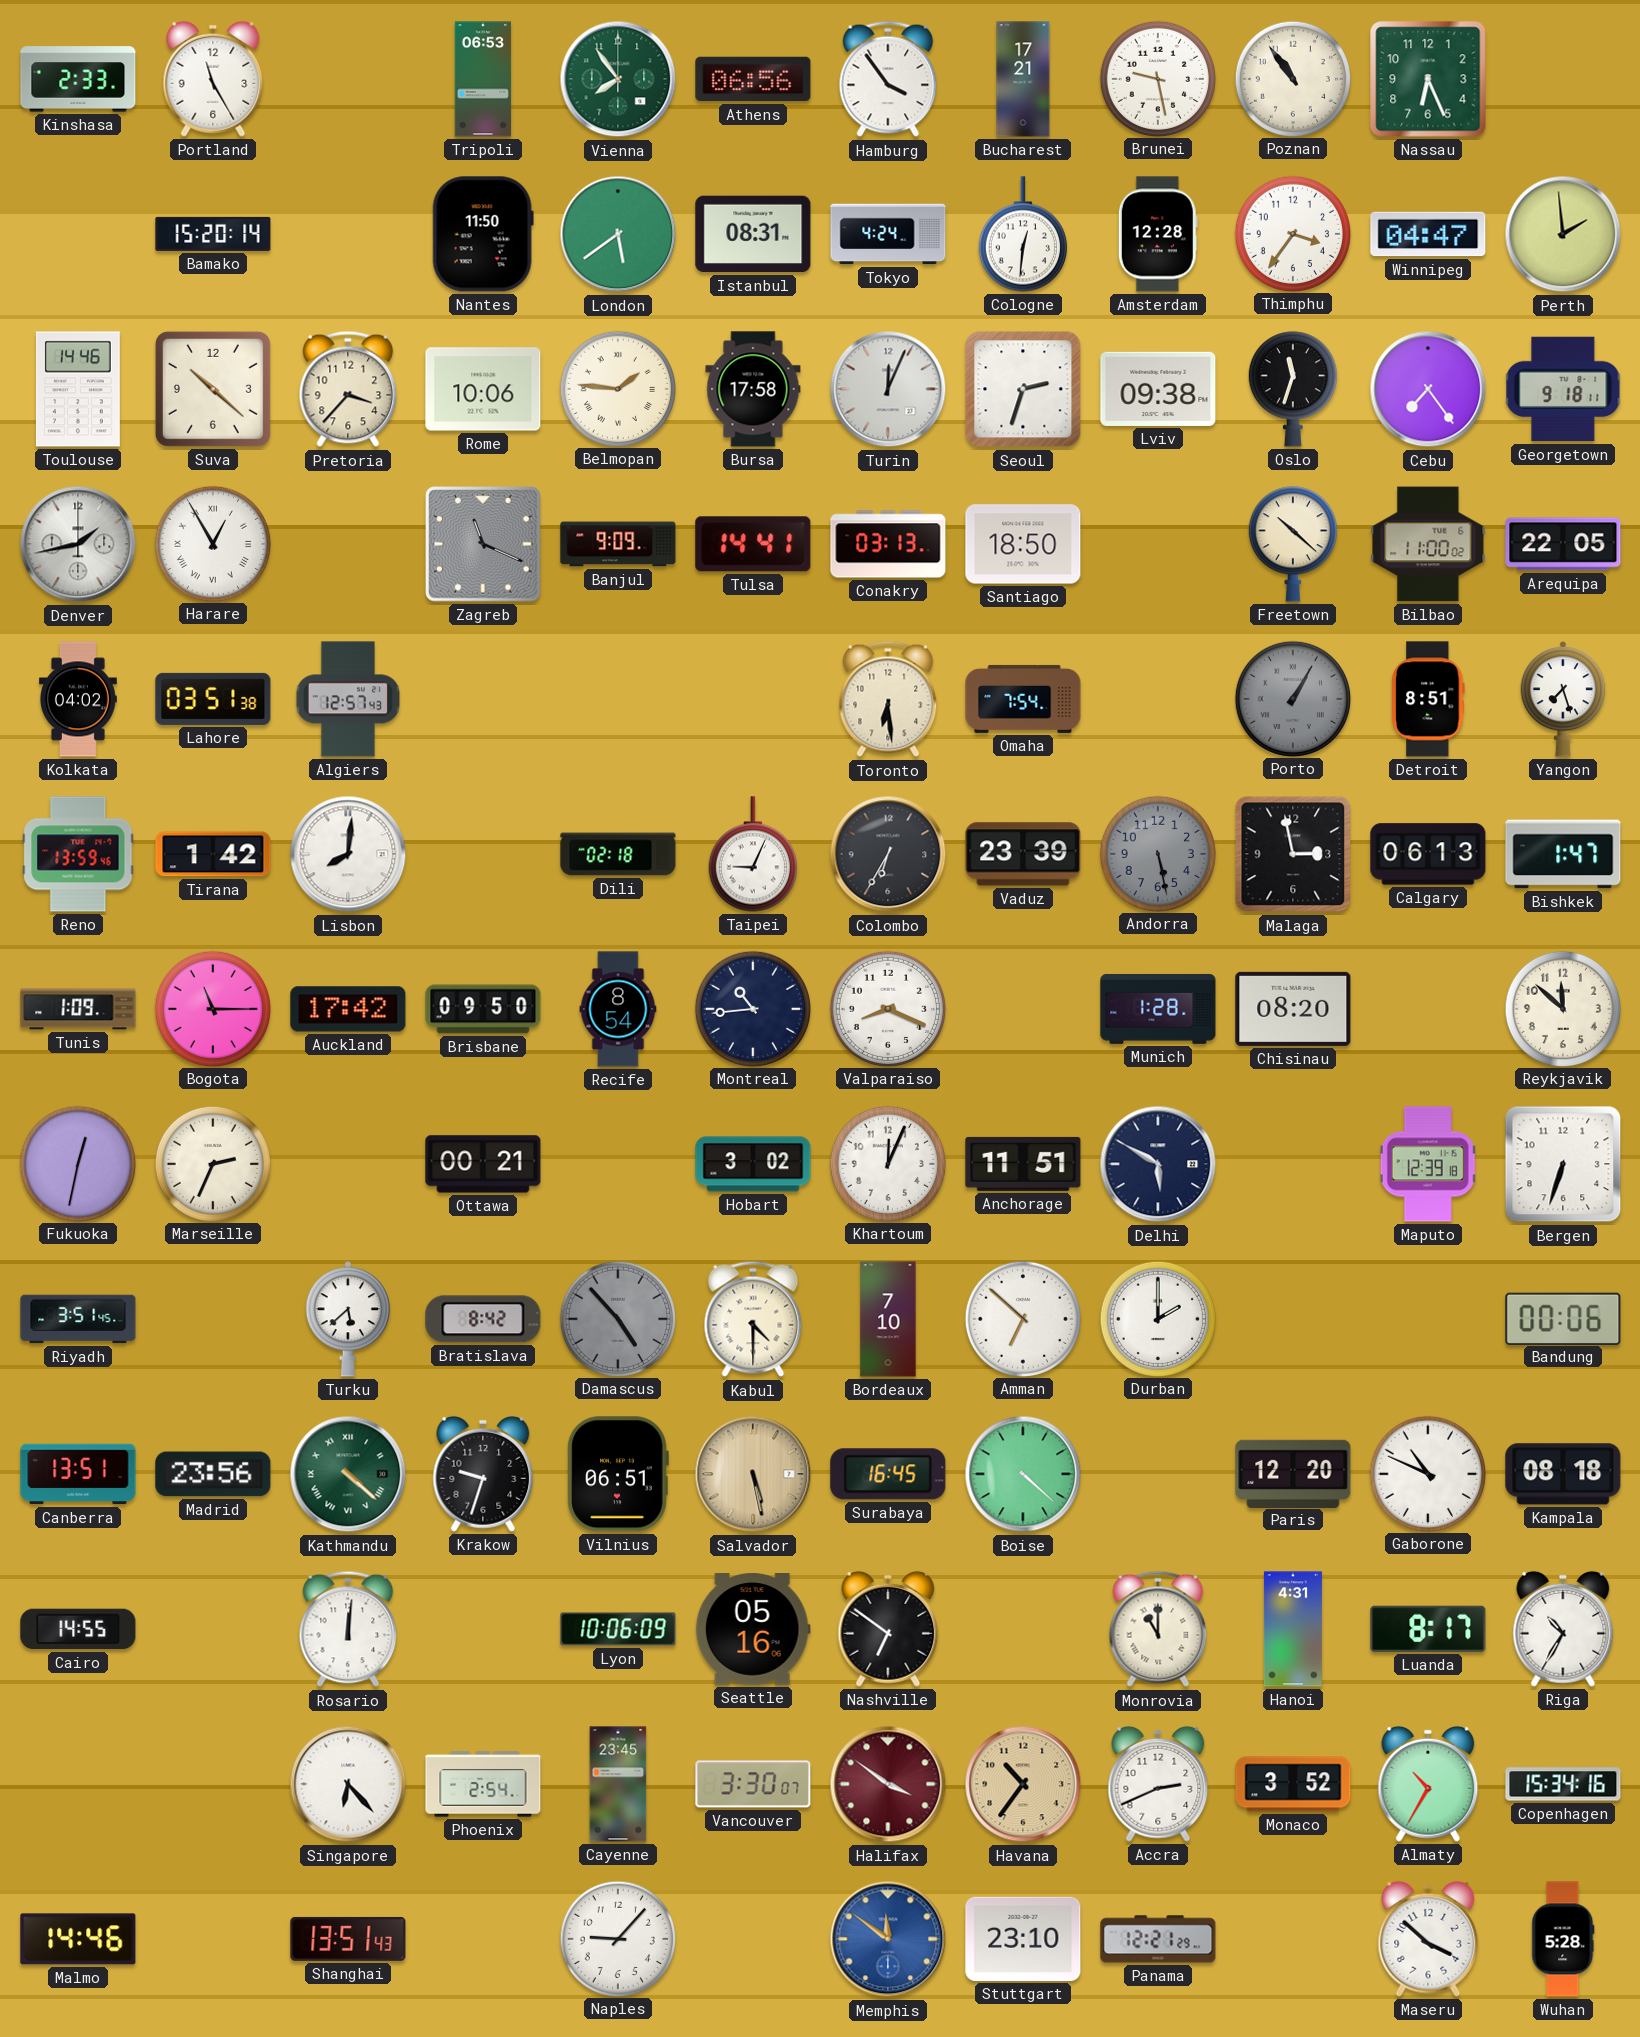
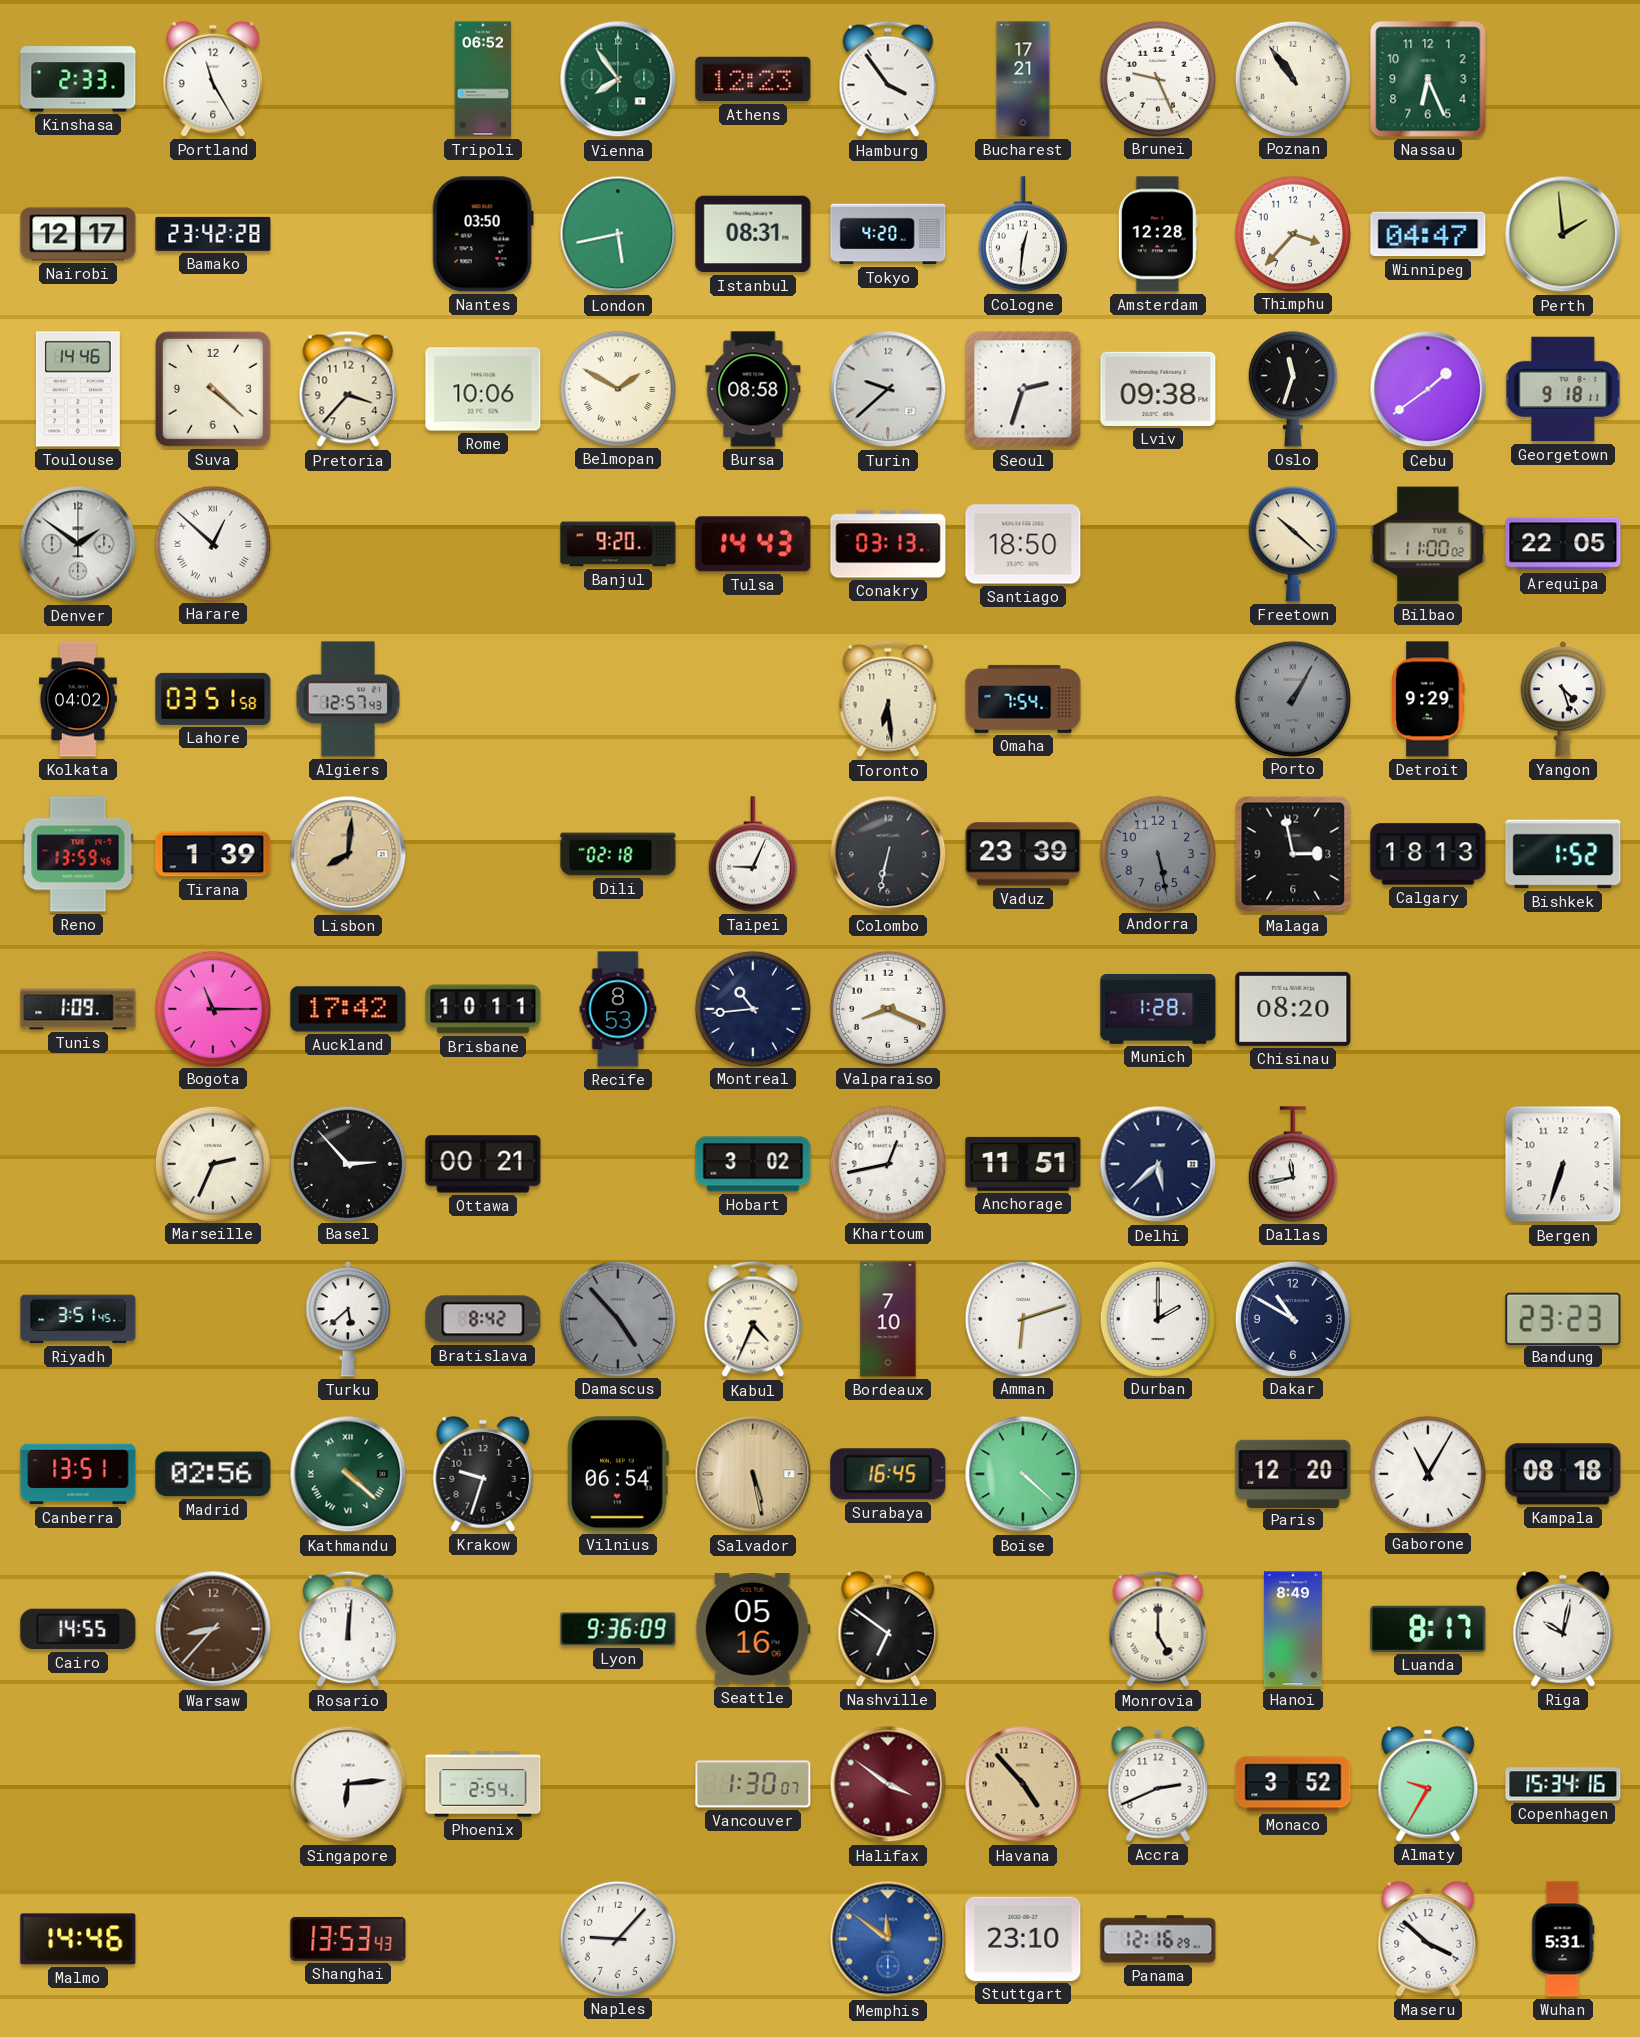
Tripoli: 06:53 -> 06:52
Athens: 06:56 -> 12:23
Brunei: 9:28 -> 9:26
Nairobi: none -> 12:17
Bamako: 15:20 -> 23:42
Nantes: 11:50 -> 03:50
London: 5:39 -> 5:43
Tokyo: 4:24 -> 4:20
Thimphu: 3:36 -> 3:37
Suva: 10:22 -> 4:22
Belmopan: 1:46 -> 1:50
Bursa: 17:58 -> 08:58
Turin: 12:04 -> 9:38
Cebu: 7:24 -> 1:39
Denver: 1:43 -> 1:51
Harare: 12:55 -> 12:52
Zagreb: 11:19 -> none
Banjul: 9:09 -> 9:20
Tulsa: 14:41 -> 14:43
Lahore: 03:51:38 -> 03:51:58
Detroit: 8:51 -> 9:29
Yangon: 7:27 -> 4:27
Tirana: 1:42 -> 1:39
Lisbon dial: white -> champagne
Colombo: 6:35 -> 6:32
Calgary: 06:13 -> 18:13
Bishkek: 1:47 -> 1:52
Brisbane: 09:50 -> 10:11
Recife: 8:54 -> 8:53
Reykjavik: 11:52 -> none
Fukuoka: 12:32 -> none
Basel: none -> 2:53
Khartoum: 12:04 -> 12:43
Delhi: 5:50 -> 5:38
Dallas: none -> 11:43
Maputo: 12:39 -> none
Kabul: 4:30 -> 4:34
Amman: 6:52 -> 6:12
Dakar: none -> 10:50
Bandung: 00:06 -> 23:23
Madrid: 23:56 -> 02:56
Vilnius: 06:51 -> 06:54
Gaborone: 10:49 -> 11:05
Warsaw: none -> 8:37
Lyon: 10:06 -> 9:36
Monrovia: 11:00 -> 5:00
Hanoi: 4:31 -> 8:49
Riga: 10:35 -> 10:02
Singapore: 6:23 -> 6:14
Cayenne: 23:45 -> none
Vancouver: 3:30 -> 1:30
Havana: 10:36 -> 4:53
Almaty: 10:35 -> 9:35
Shanghai: 13:51 -> 13:53
Panama: 12:21 -> 12:16
Wuhan: 5:28 -> 5:31
